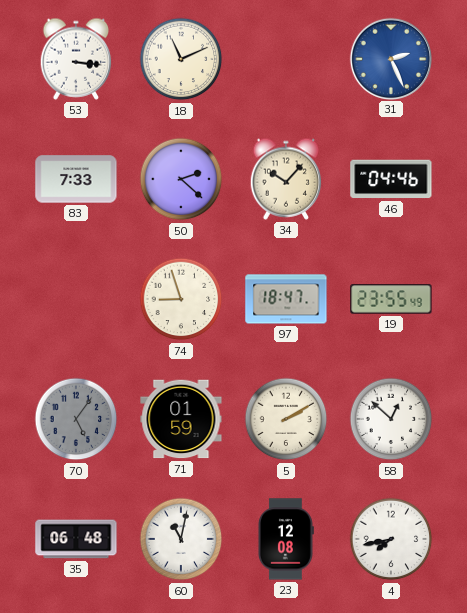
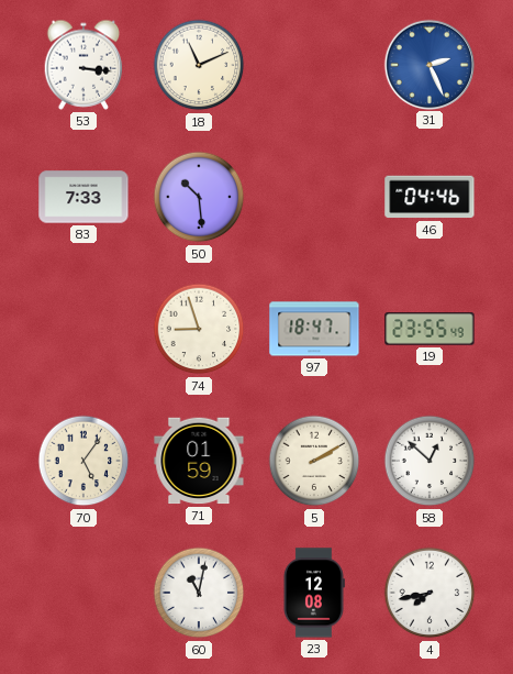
50: 2:22 -> 10:29
34: 10:07 -> none
70 dial: grey -> cream
35: 06:48 -> none
